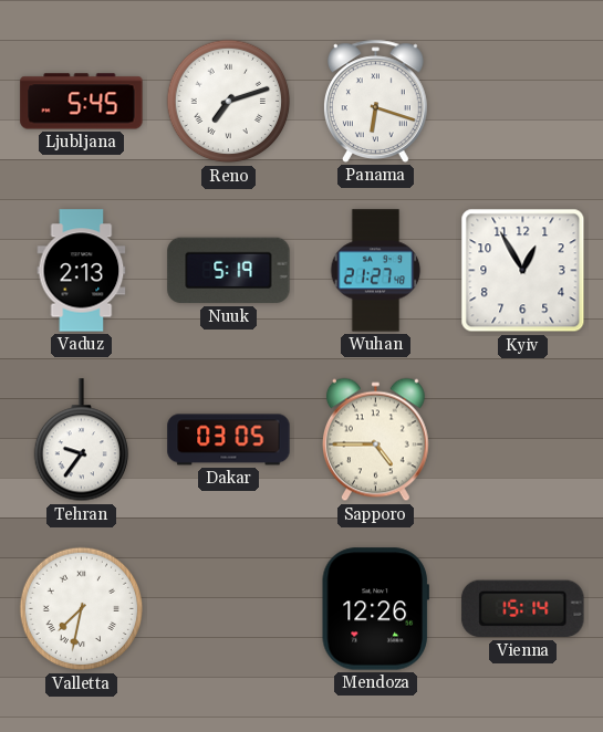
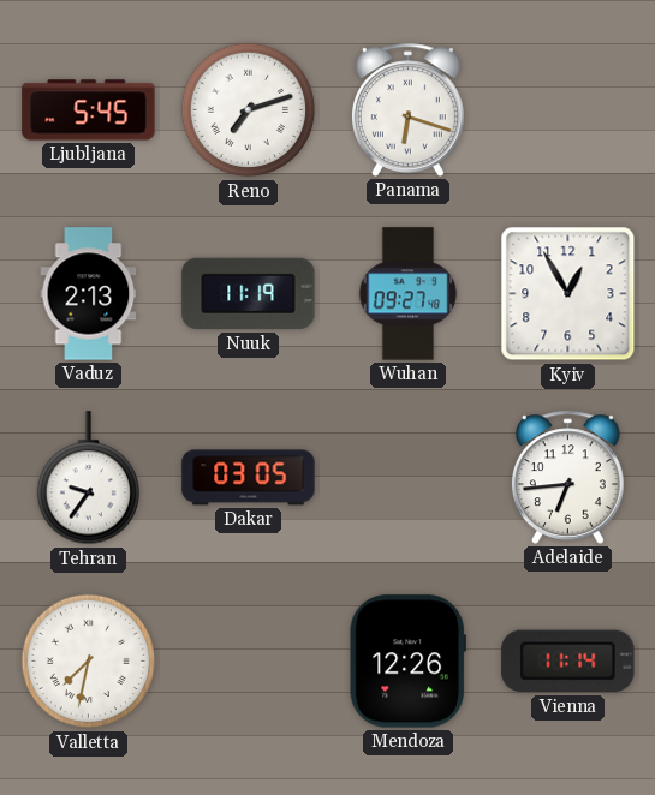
Nuuk: 5:19 -> 11:19
Wuhan: 21:27 -> 09:27
Sapporo: 4:45 -> none
Adelaide: none -> 6:44
Vienna: 15:14 -> 11:14
